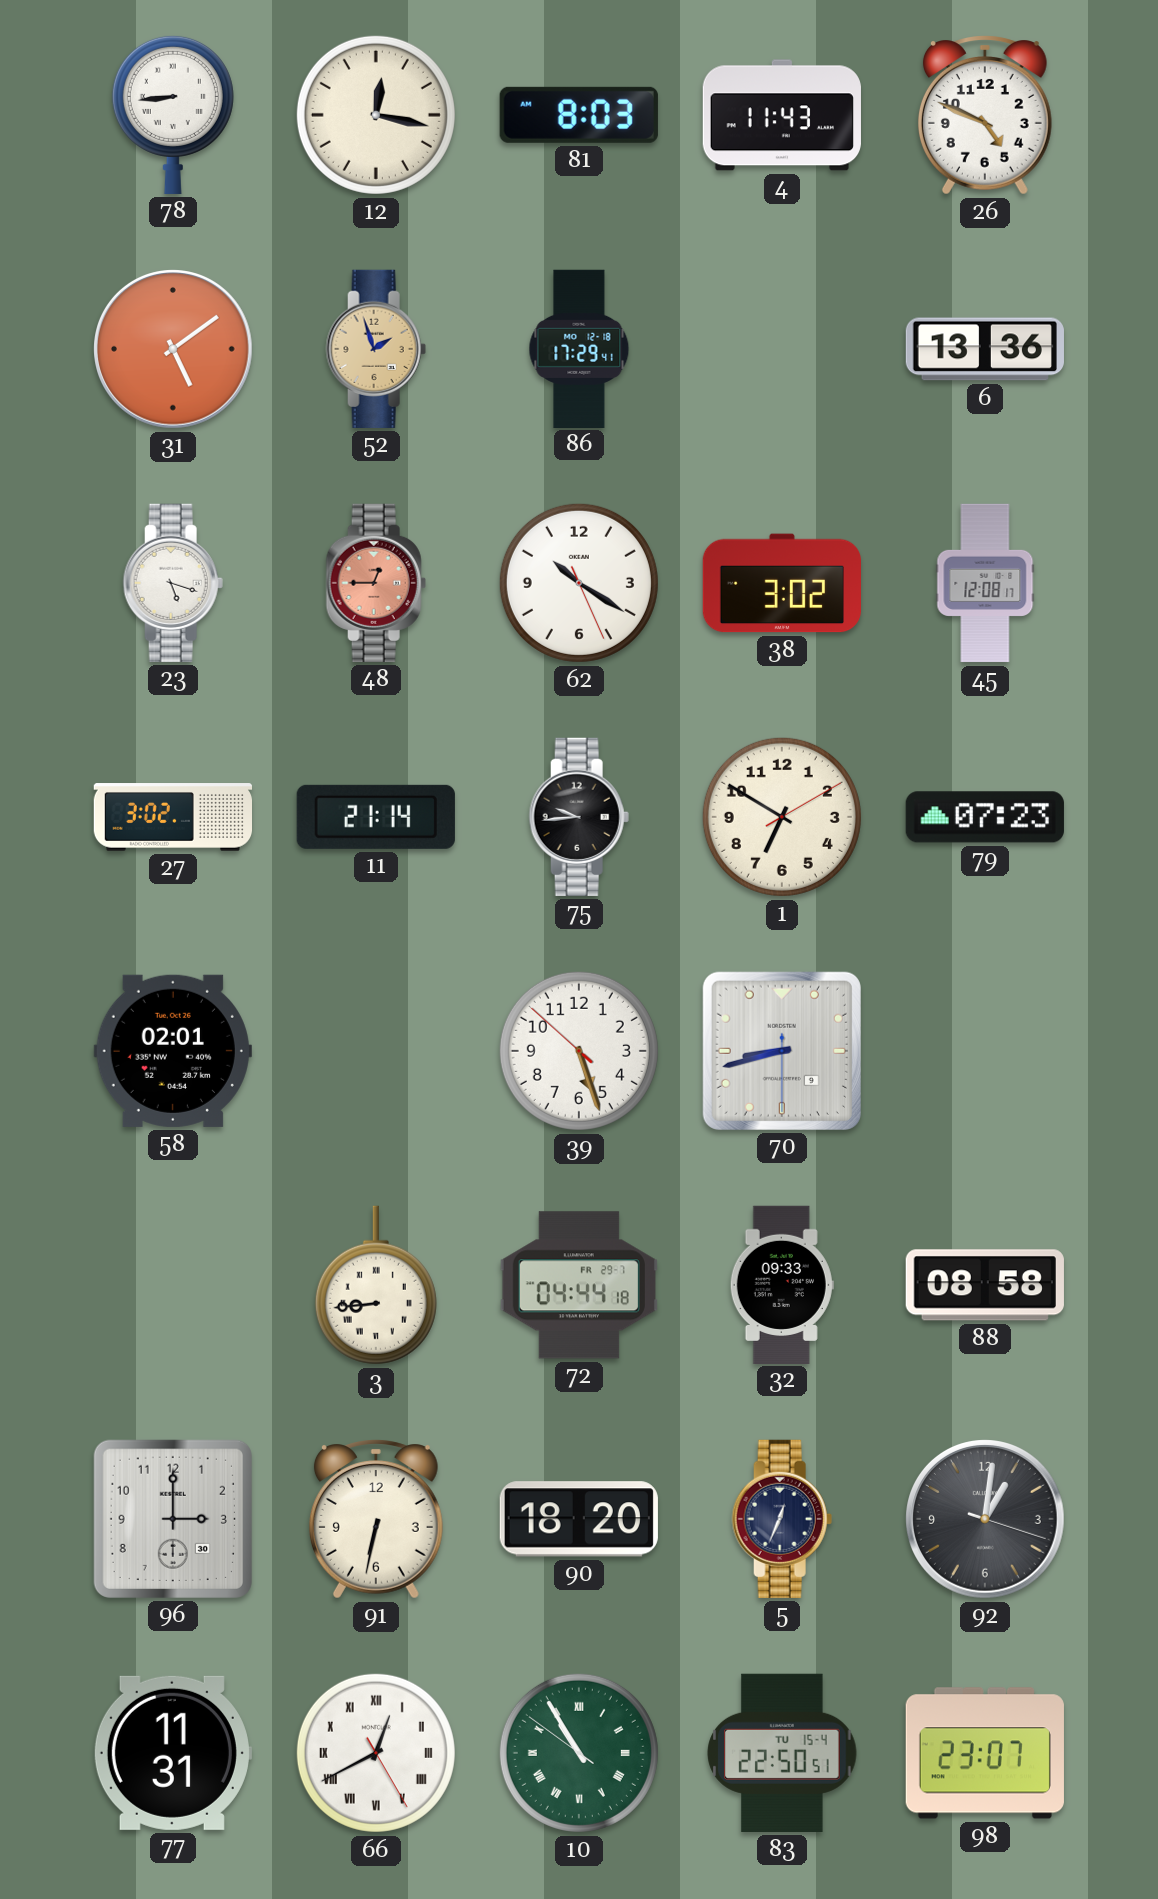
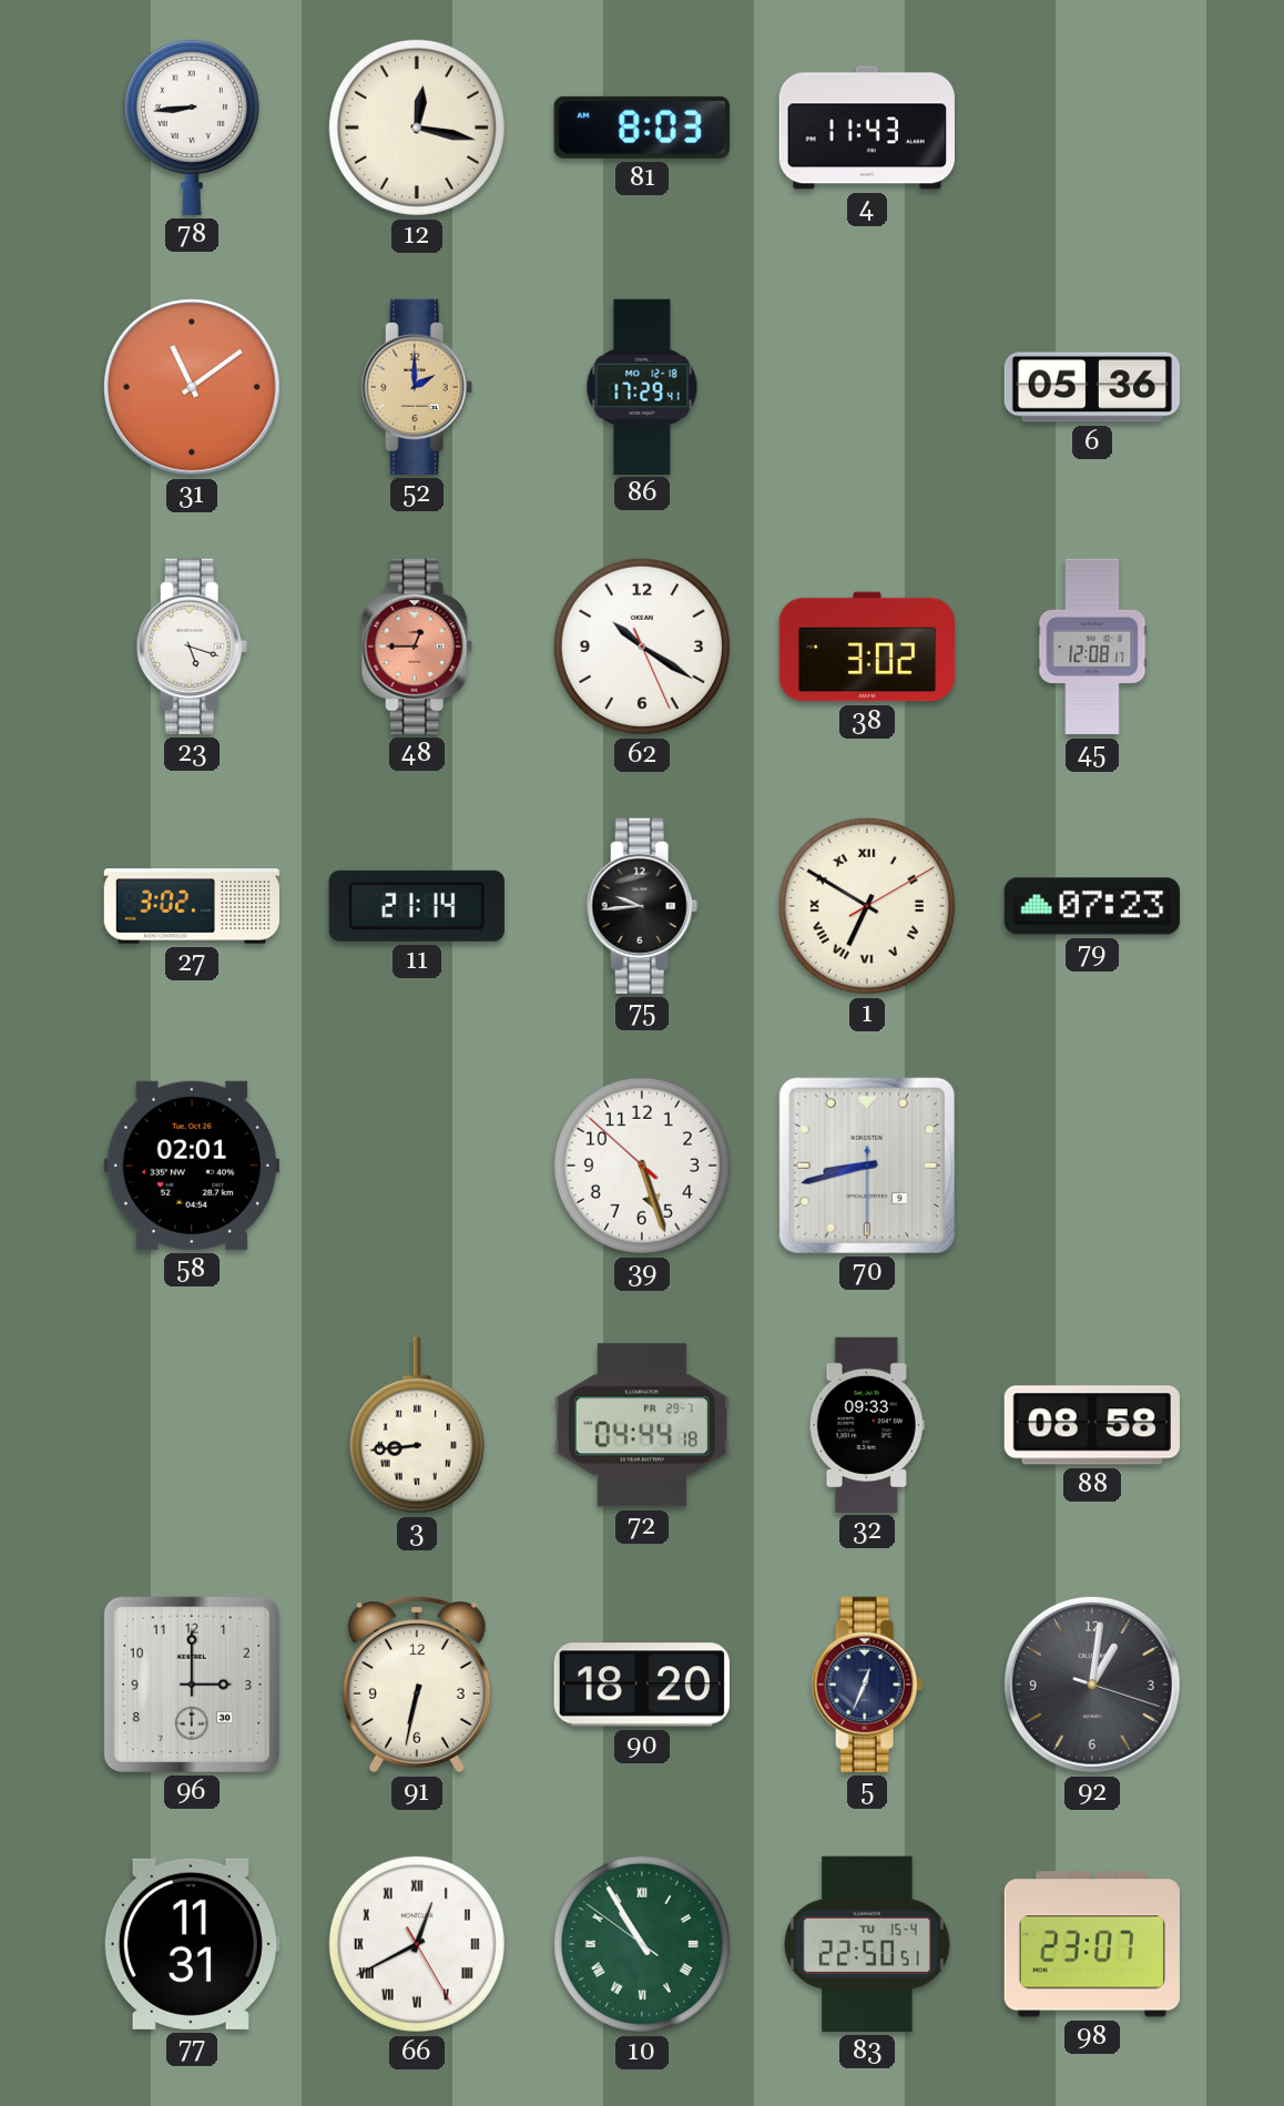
26: 4:49 -> none
31: 5:09 -> 11:09
52: 1:57 -> 2:00
6: 13:36 -> 05:36
1 numerals: Arabic -> Roman
